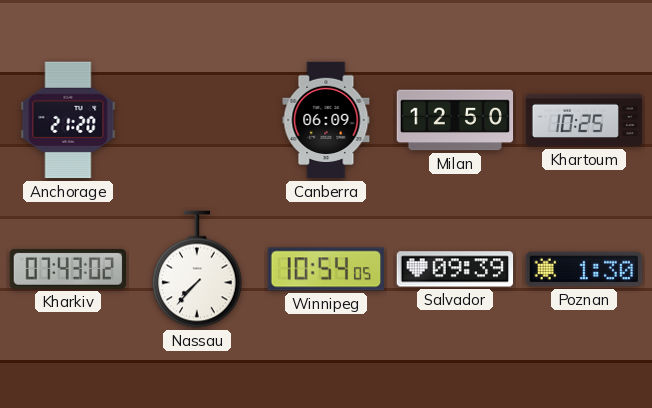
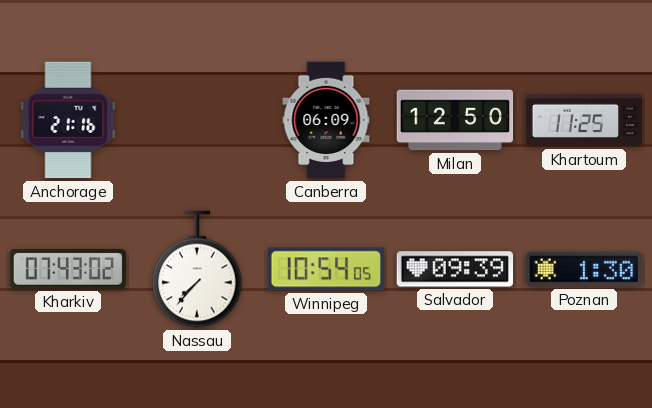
Anchorage: 21:20 -> 21:16
Khartoum: 10:25 -> 11:25
